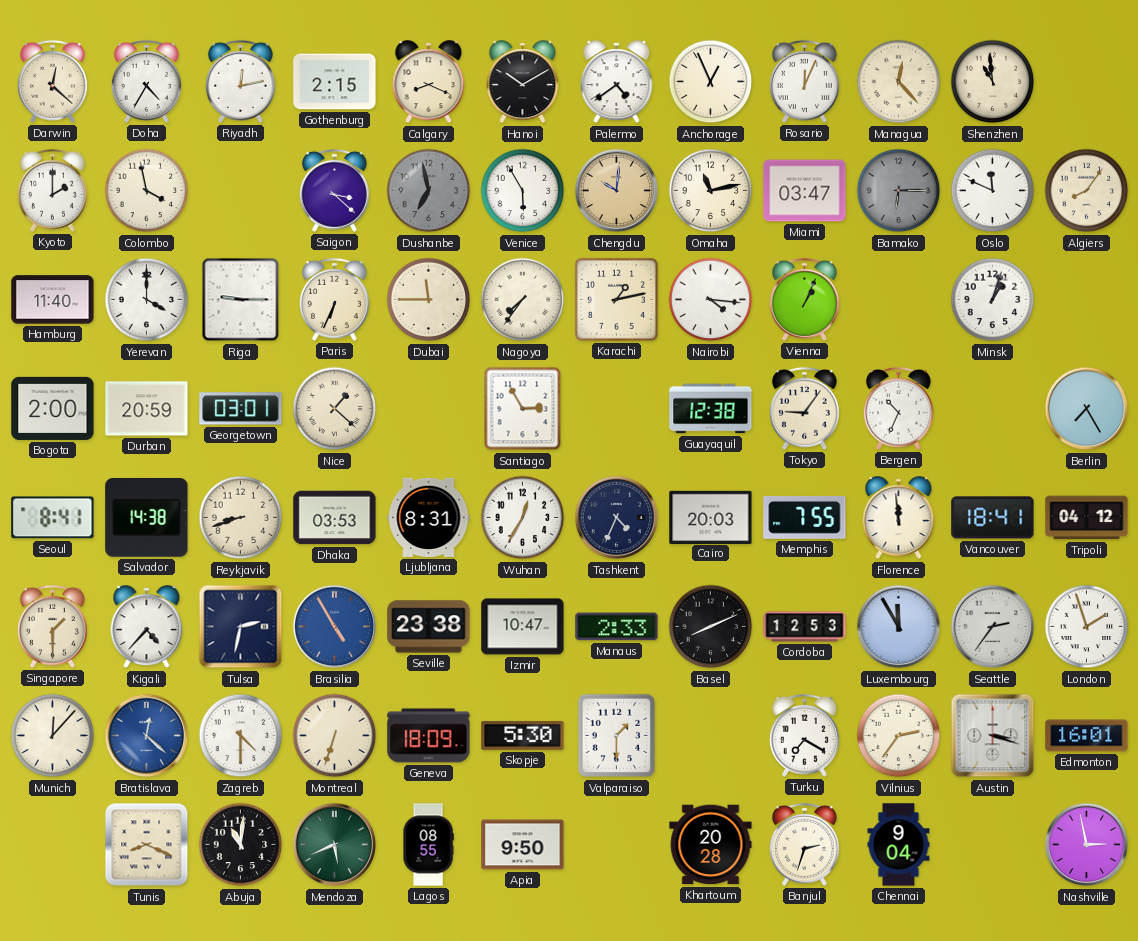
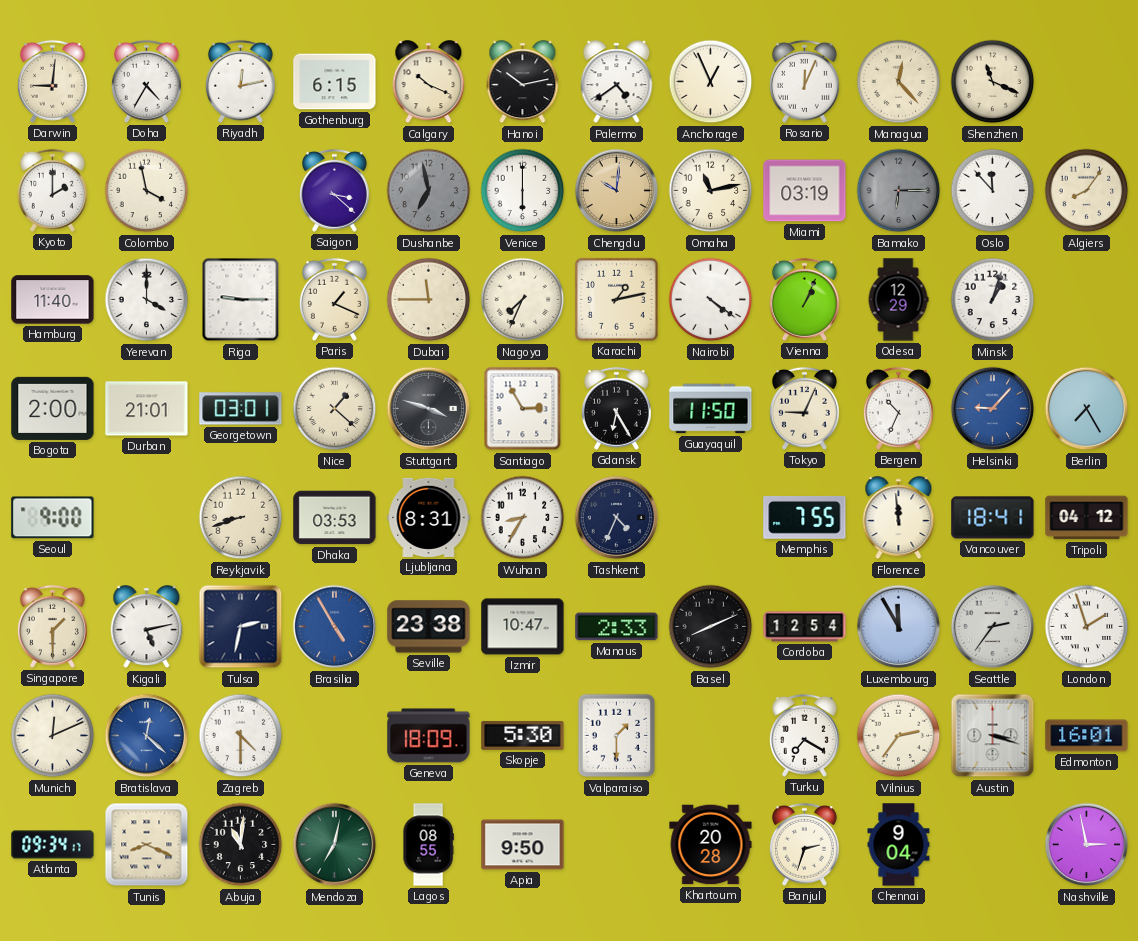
Darwin: 12:22 -> 9:01
Gothenburg: 2:15 -> 6:15
Calgary: 8:19 -> 10:19
Hanoi: 10:10 -> 10:13
Shenzhen: 10:59 -> 11:19
Venice: 5:55 -> 6:00
Miami: 03:47 -> 03:19
Oslo: 11:49 -> 11:53
Paris: 6:34 -> 1:19
Nagoya: 7:36 -> 7:34
Nairobi: 4:16 -> 4:21
Odesa: none -> 12:29
Durban: 20:59 -> 21:01
Stuttgart: none -> 3:48
Gdansk: none -> 6:25
Guayaquil: 12:38 -> 11:50
Tokyo: 9:06 -> 9:04
Helsinki: none -> 9:07
Seoul: 8:41 -> 9:00
Salvador: 14:38 -> none
Wuhan: 12:35 -> 8:35
Cairo: 20:03 -> none
Kigali: 4:37 -> 5:13
Cordoba: 12:53 -> 12:54
Munich: 12:07 -> 12:11
Montreal: 6:33 -> none
Atlanta: none -> 09:34
Mendoza: 5:41 -> 7:02
